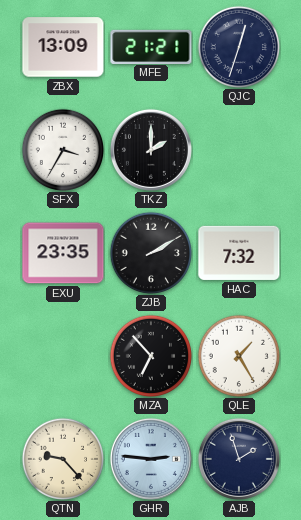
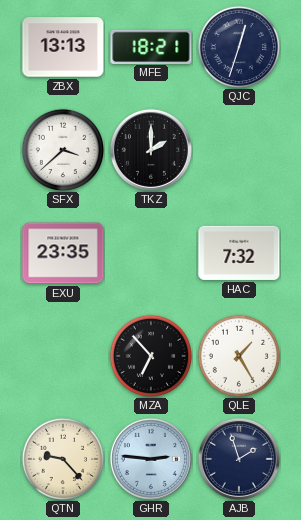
ZBX: 13:09 -> 13:13
MFE: 21:21 -> 18:21
SFX: 3:35 -> 3:38
ZJB: 2:10 -> none
